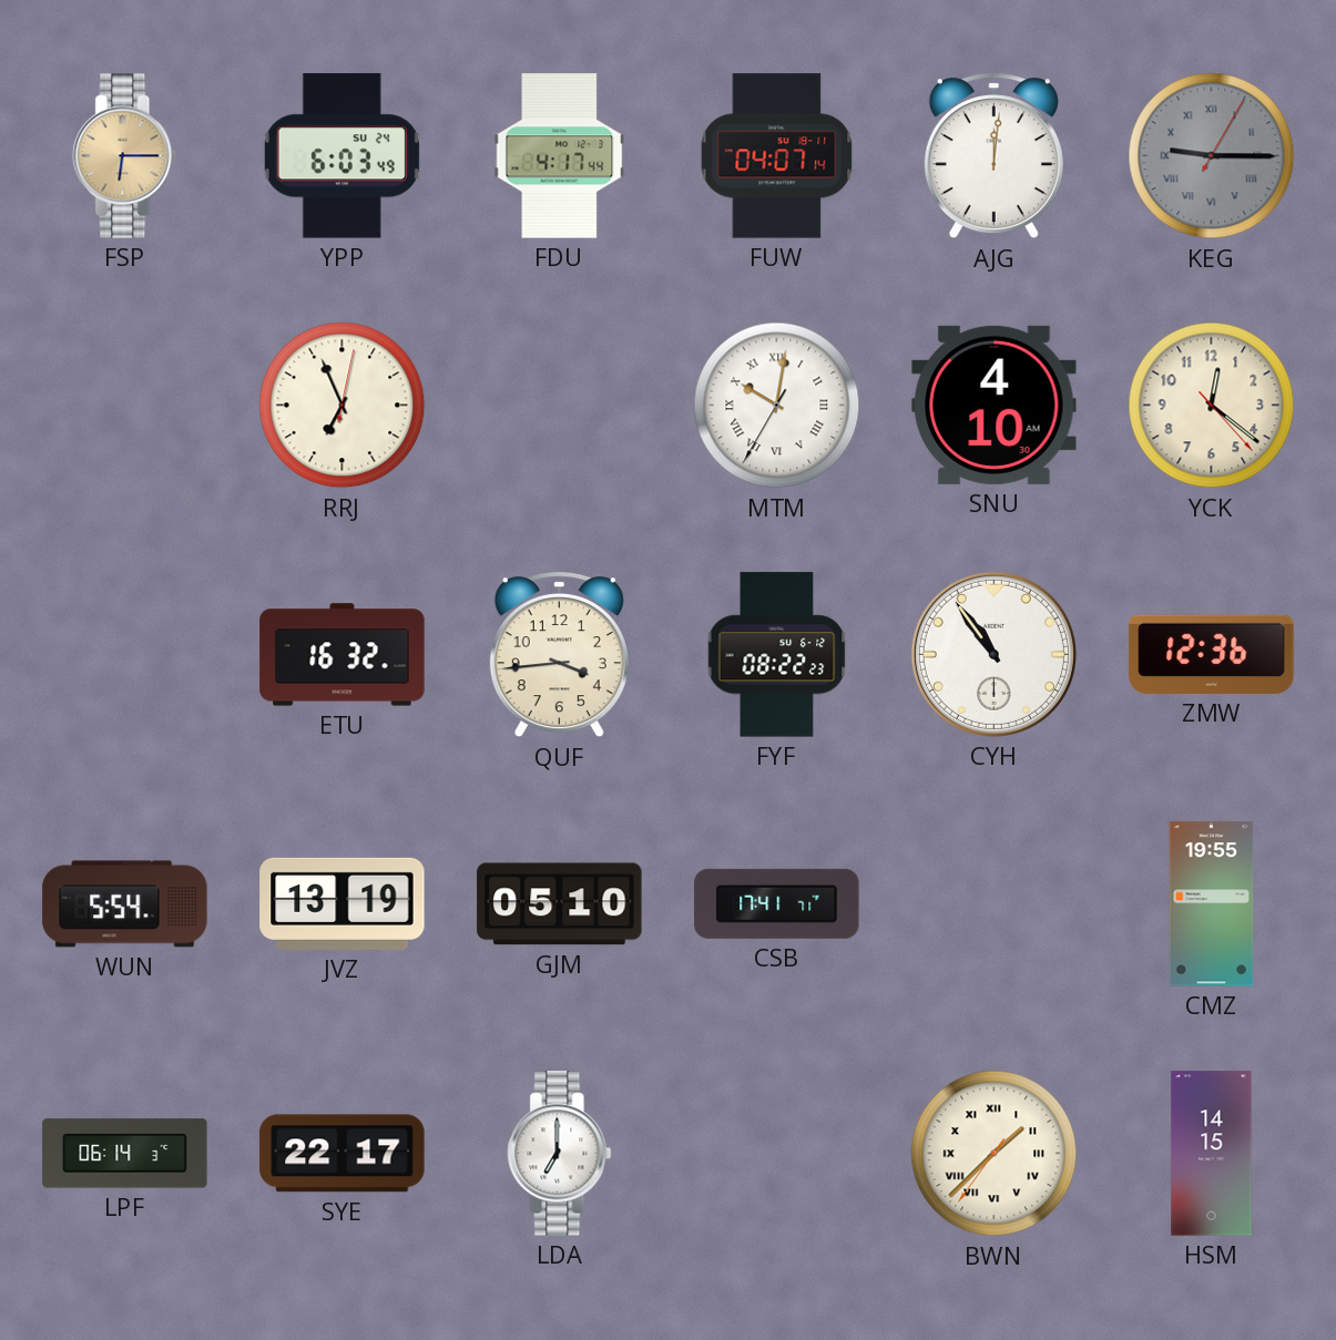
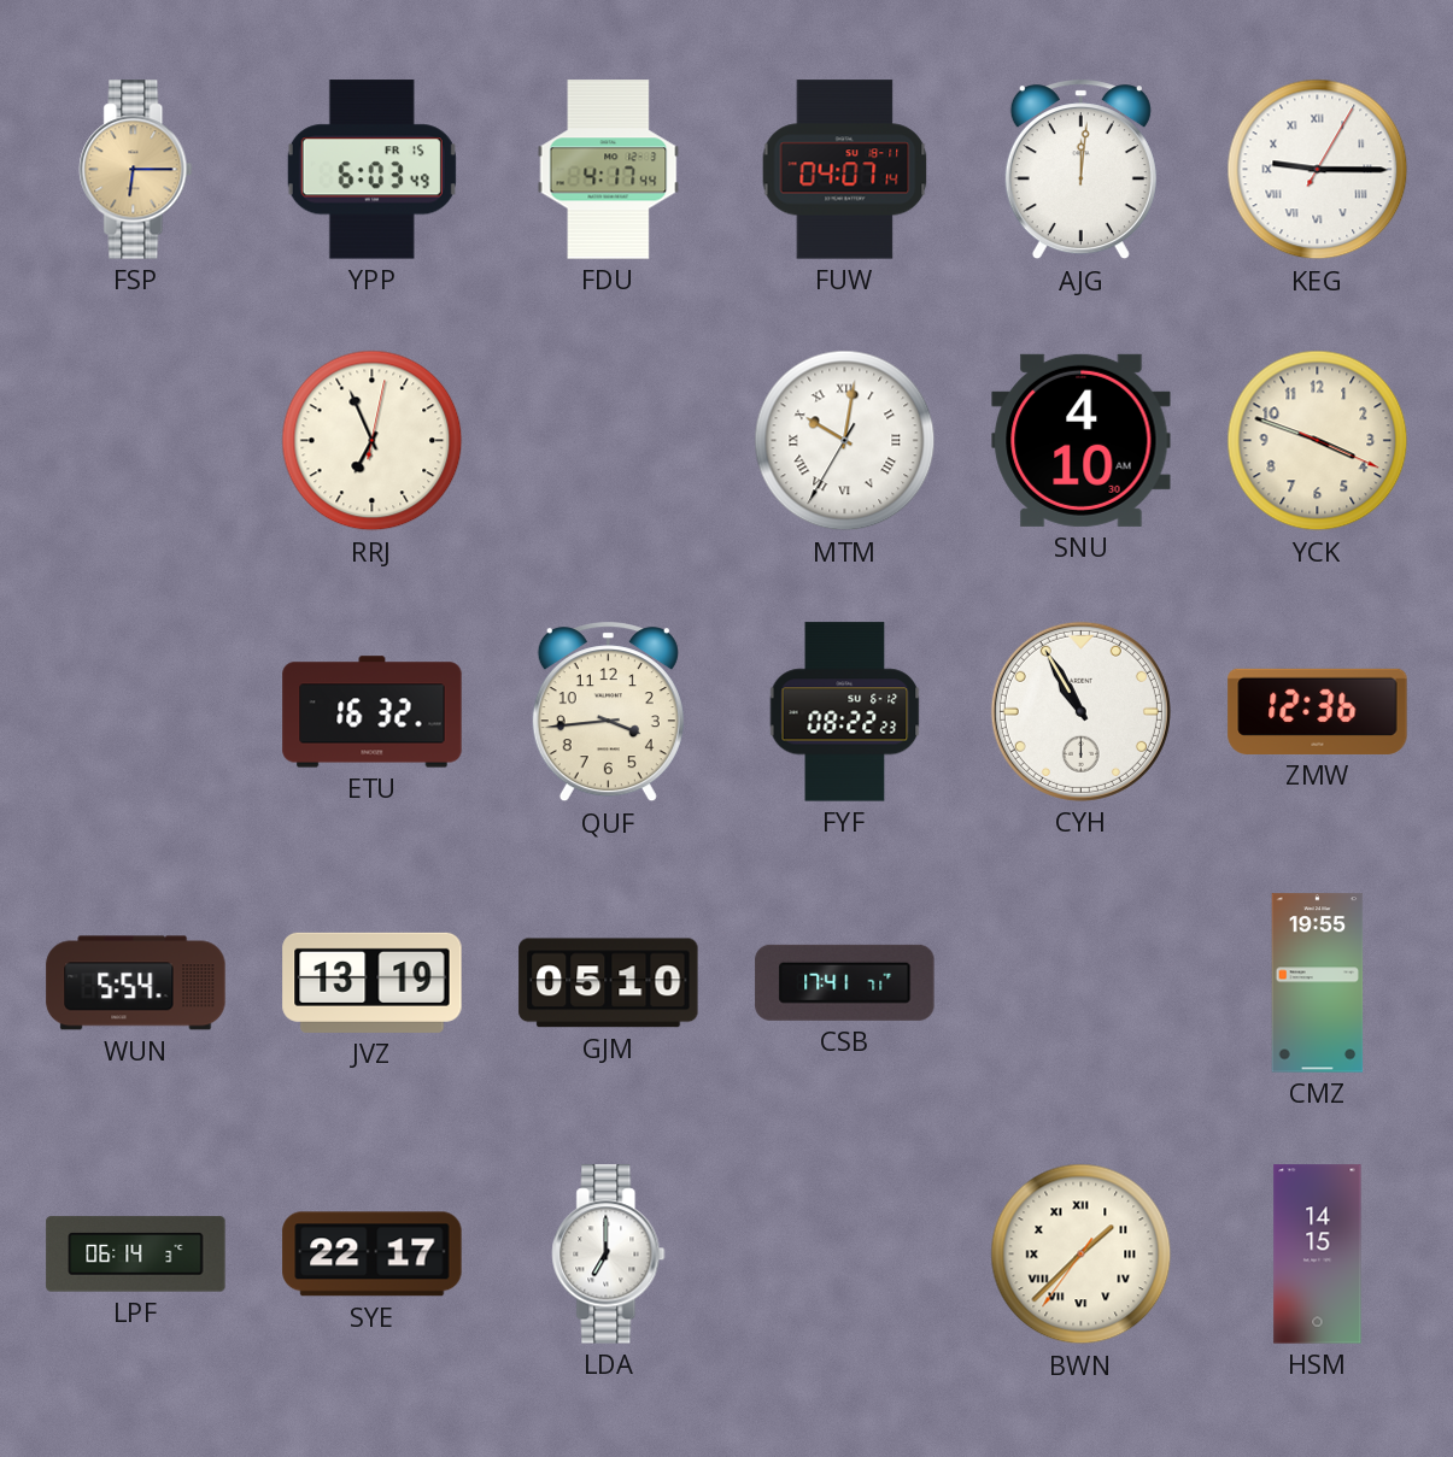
YPP date: SU 24 -> FR 15
KEG dial: grey -> white
YCK: 12:21 -> 3:48
CYH: 10:54 -> 10:55
